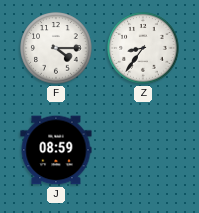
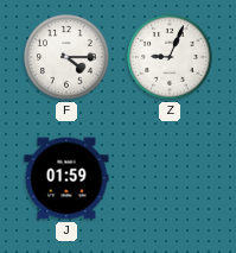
Z: 8:36 -> 9:04
J: 08:59 -> 01:59
